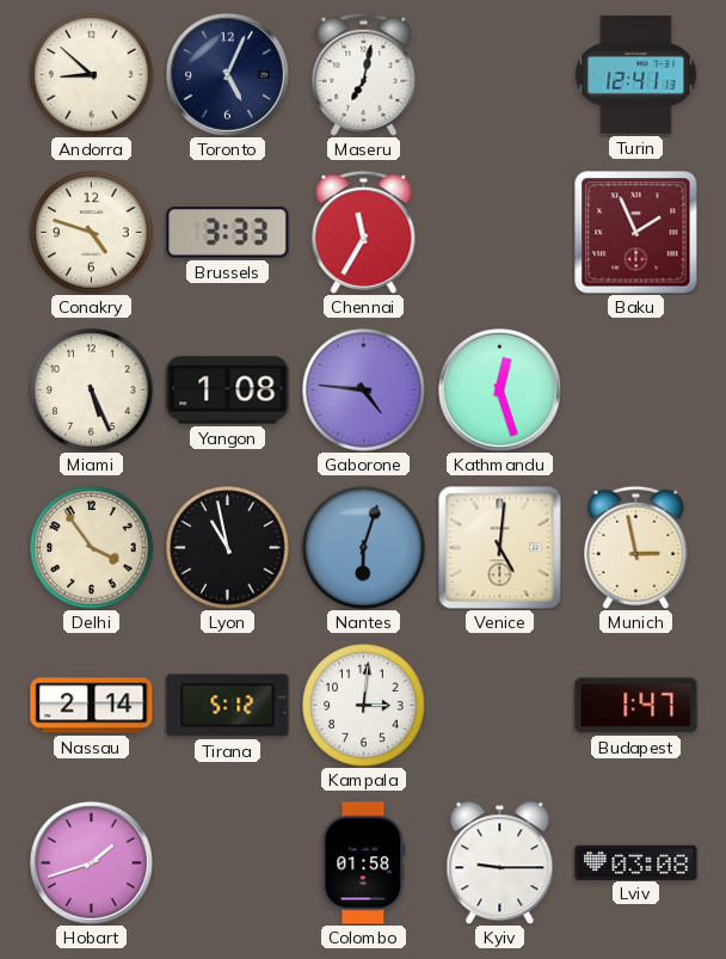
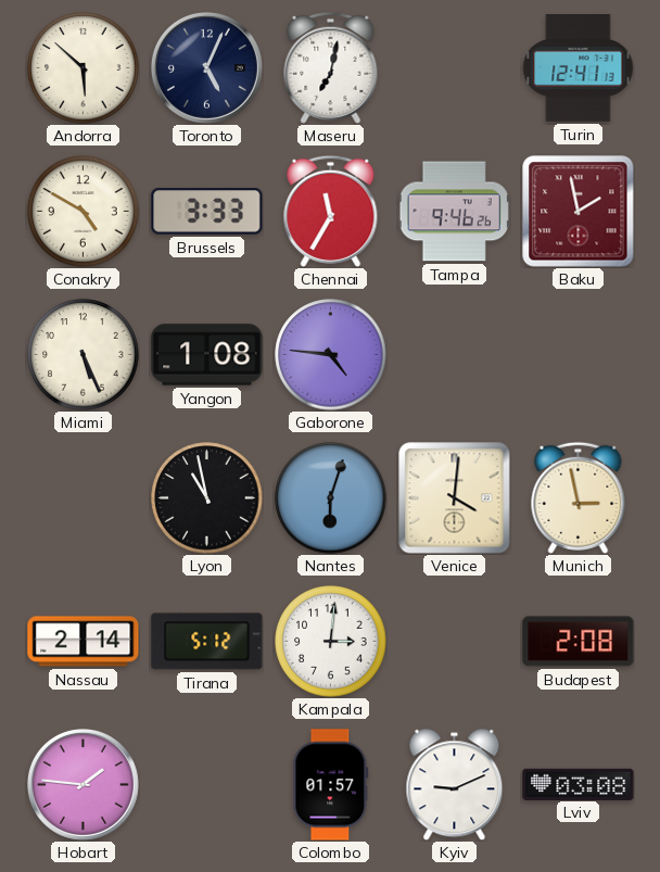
Andorra: 8:52 -> 5:52
Conakry: 4:48 -> 4:50
Tampa: none -> 9:46
Baku: 1:56 -> 1:58
Kathmandu: 12:27 -> none
Delhi: 3:54 -> none
Venice: 5:01 -> 4:01
Budapest: 1:47 -> 2:08
Hobart: 1:42 -> 1:46
Colombo: 01:58 -> 01:57
Kyiv: 9:15 -> 9:11
